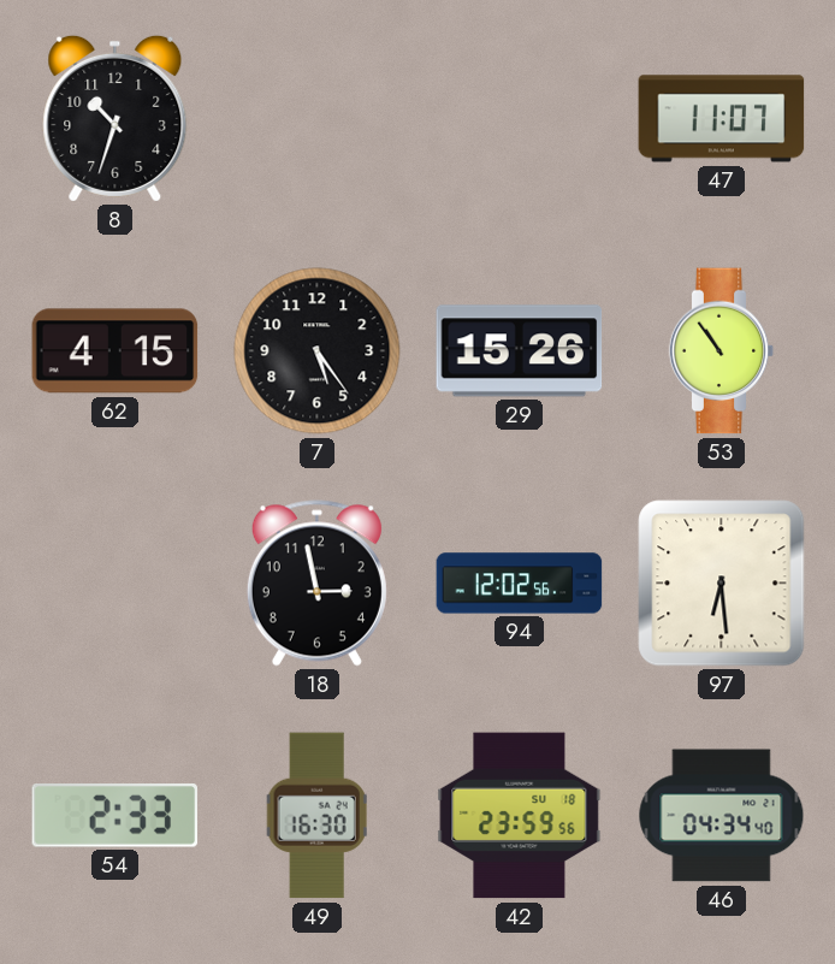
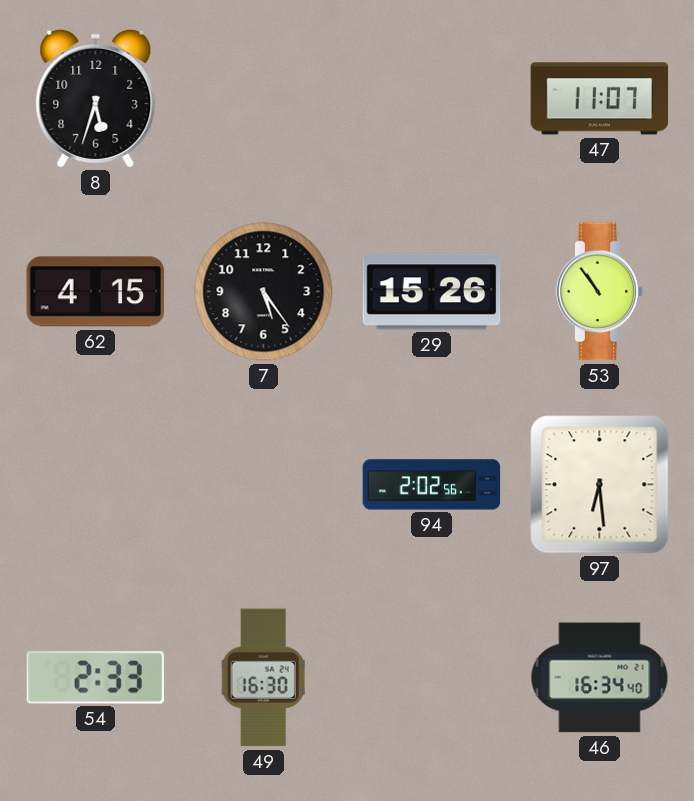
8: 10:33 -> 5:33
18: 2:58 -> none
94: 12:02 -> 2:02
42: 23:59 -> none
46: 04:34 -> 16:34
